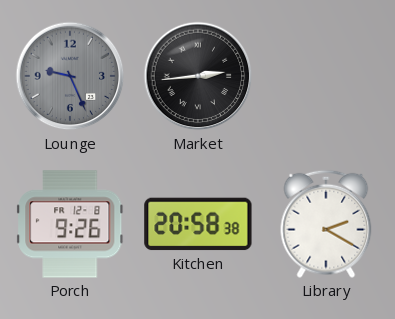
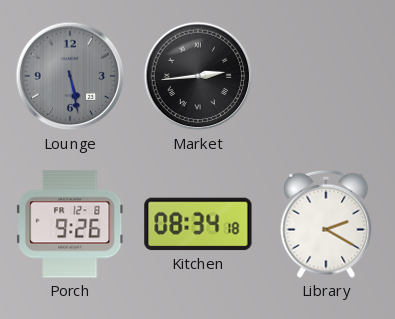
Lounge: 9:26 -> 5:28
Kitchen: 20:58 -> 08:34
